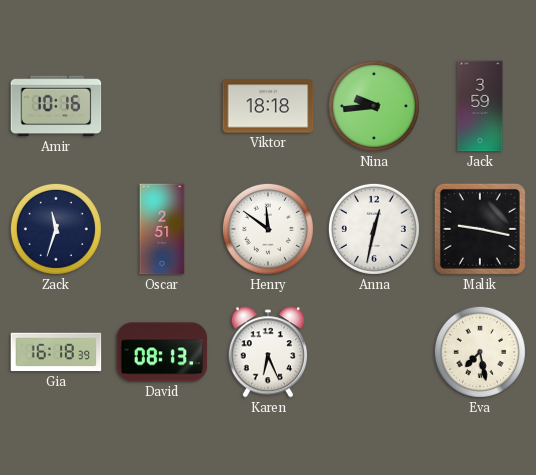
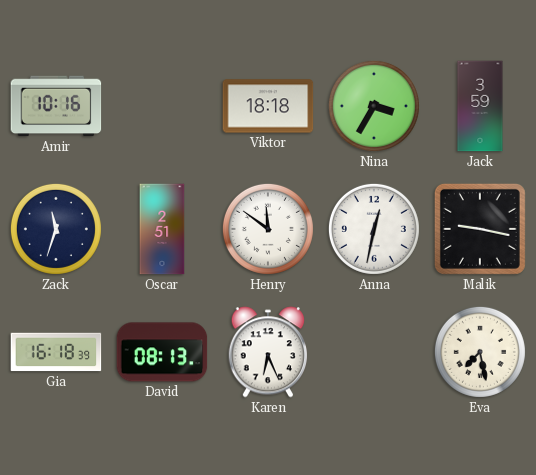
Nina: 9:44 -> 3:35
